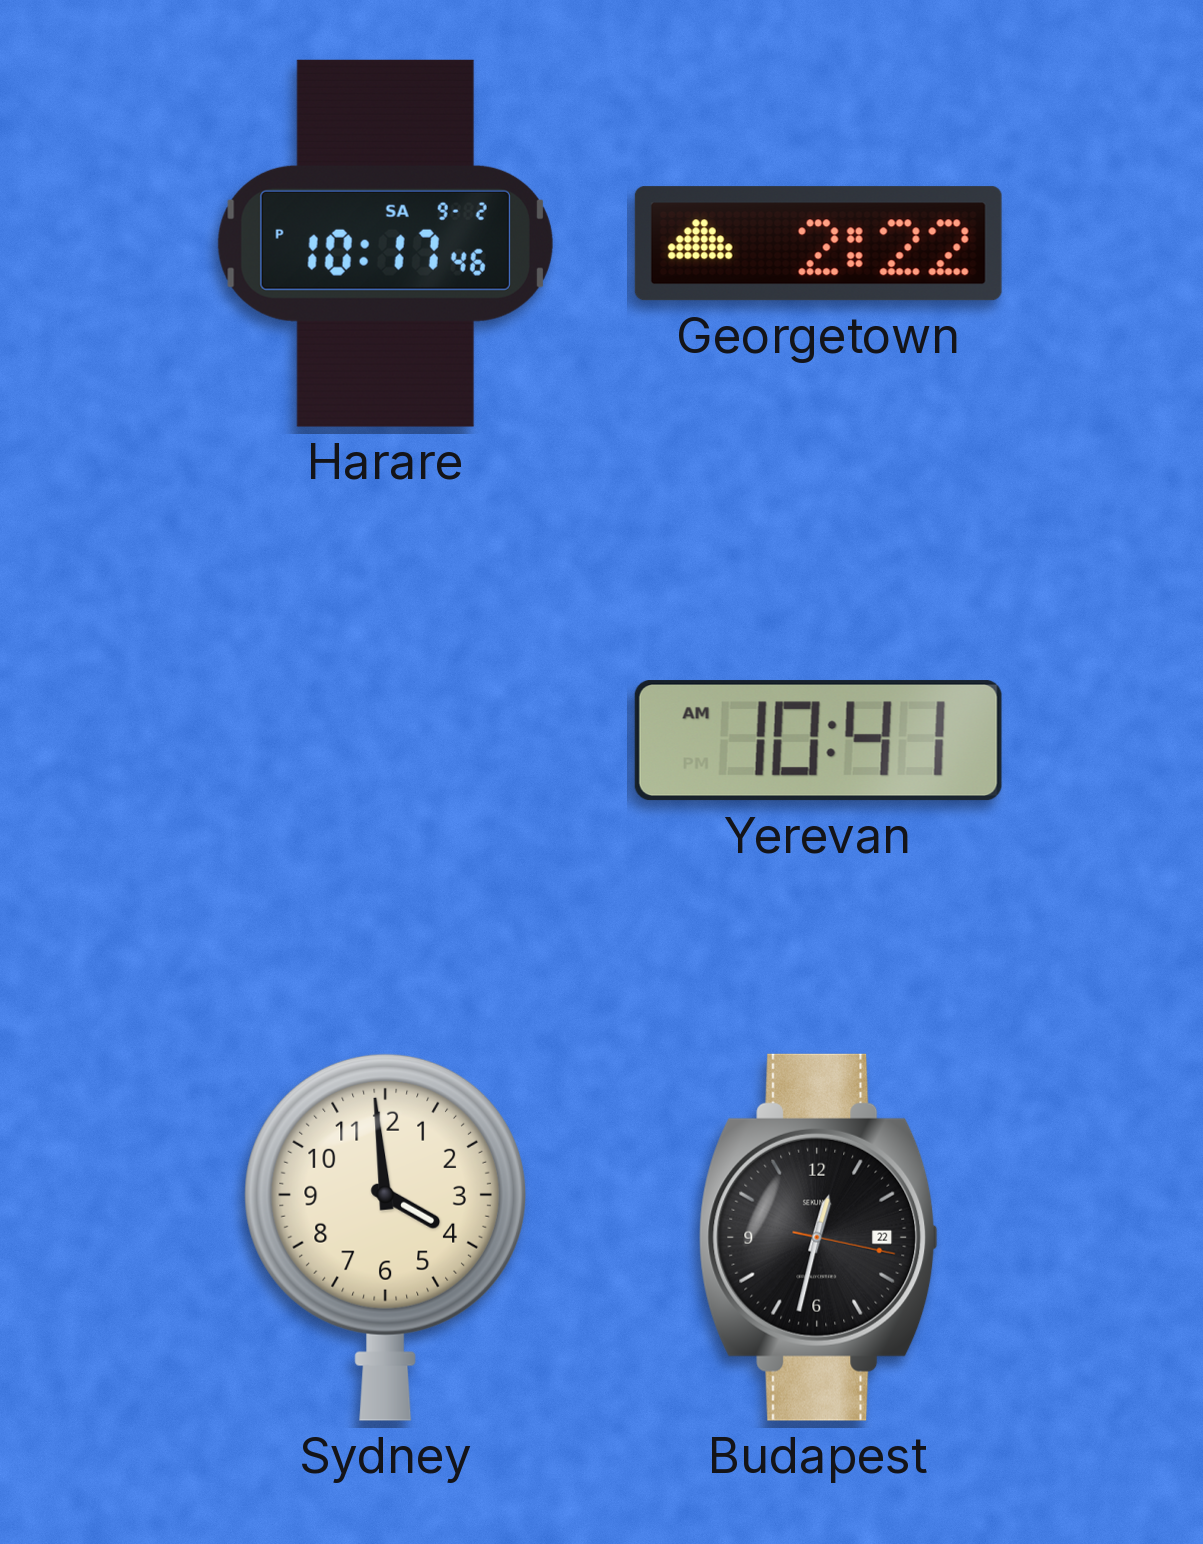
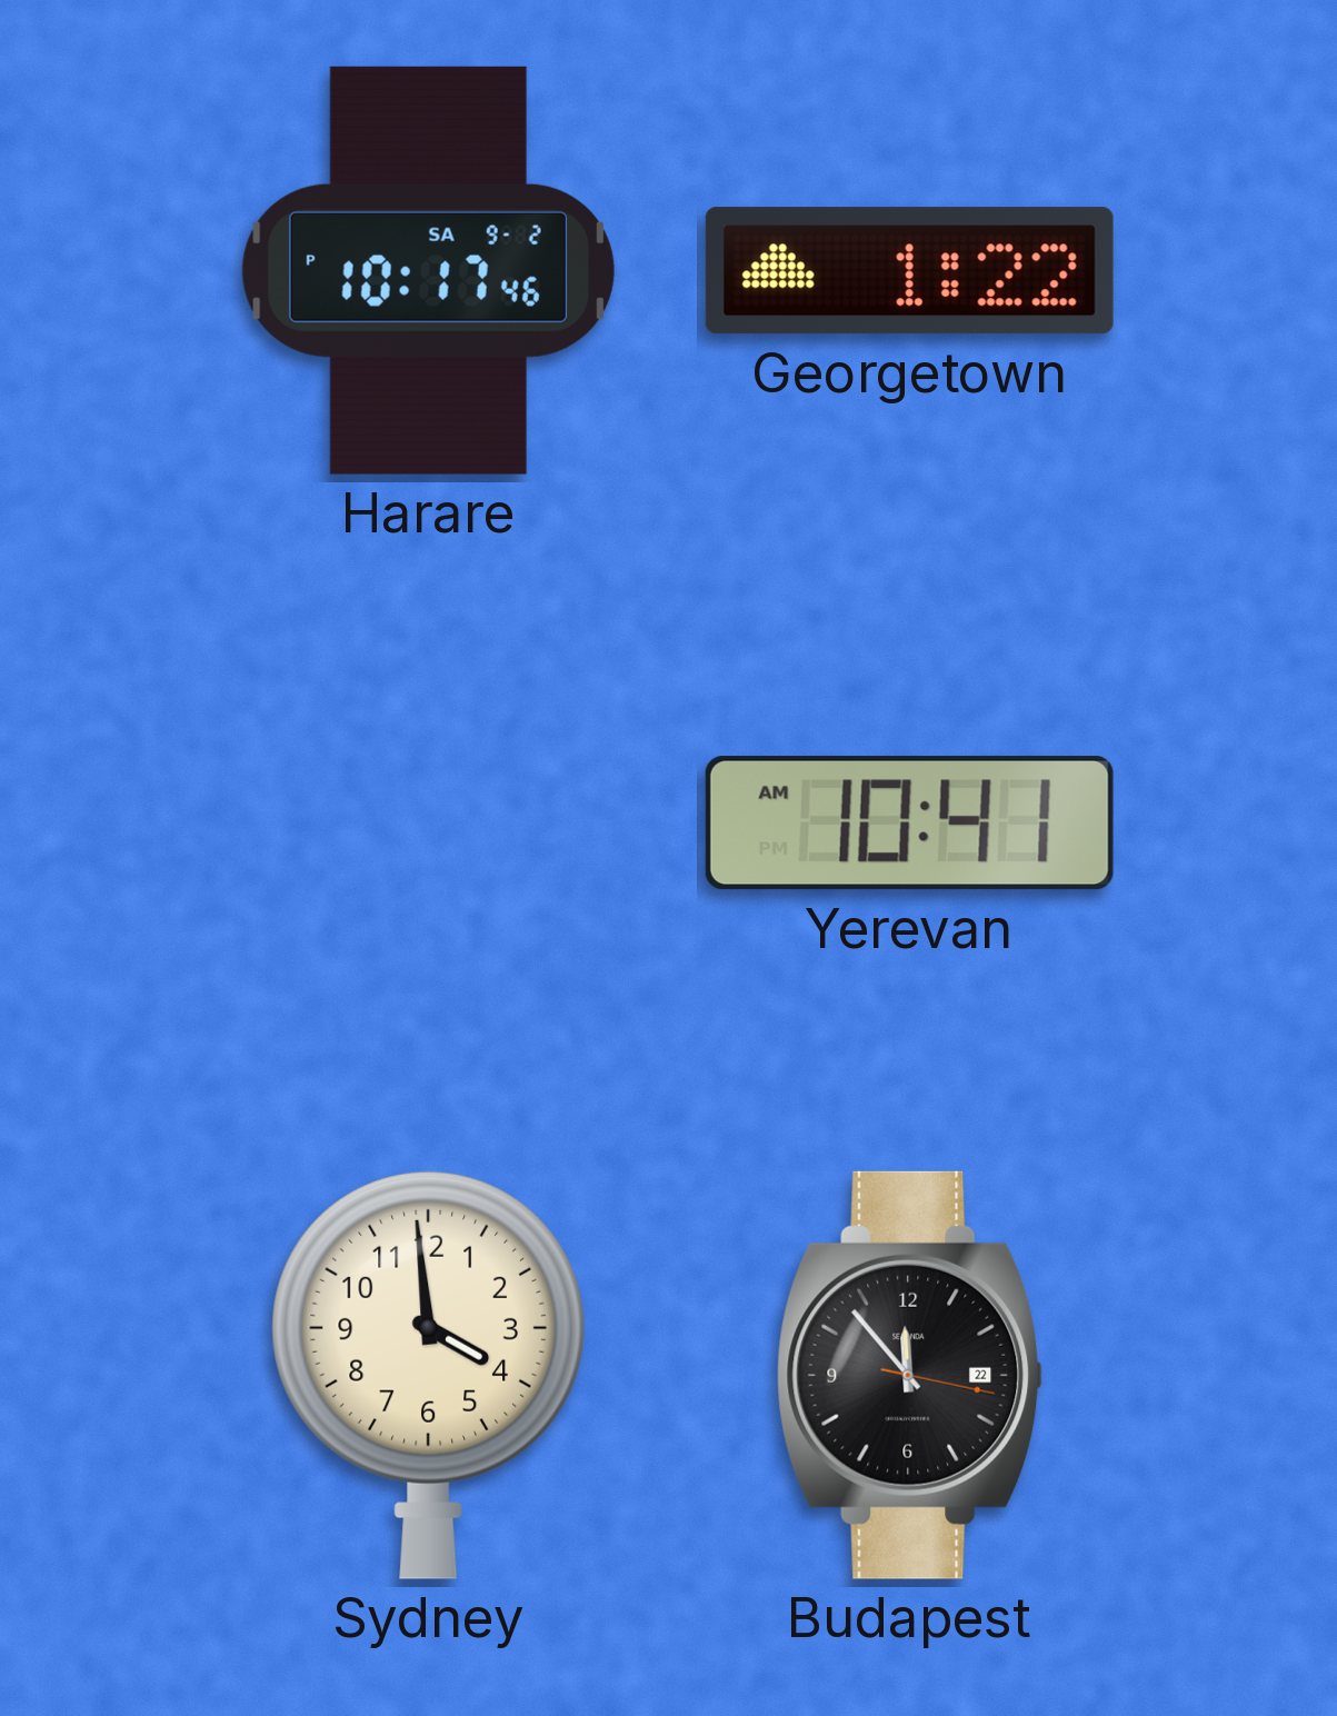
Georgetown: 2:22 -> 1:22
Budapest: 12:32 -> 11:53
